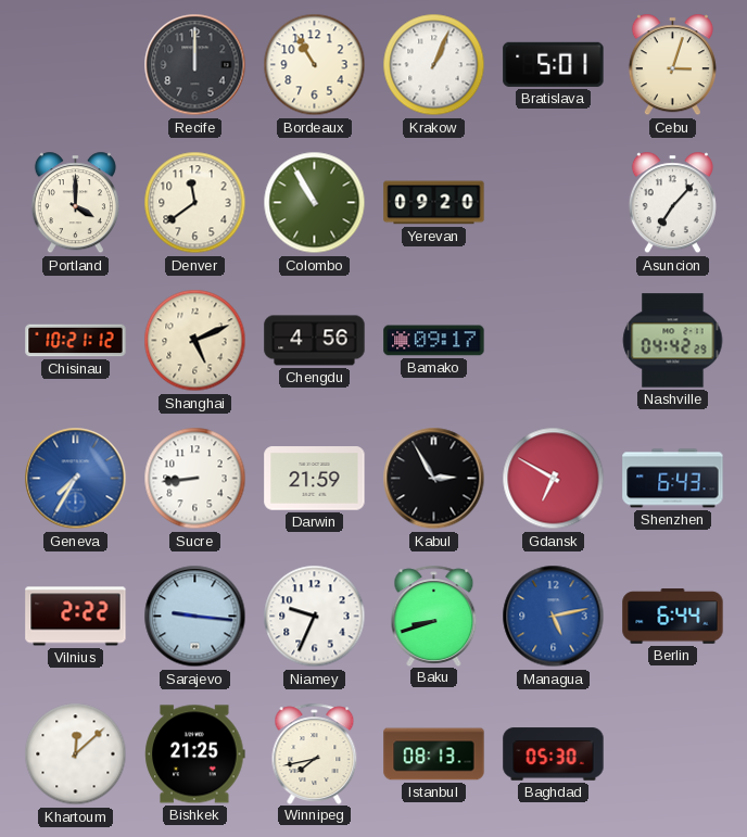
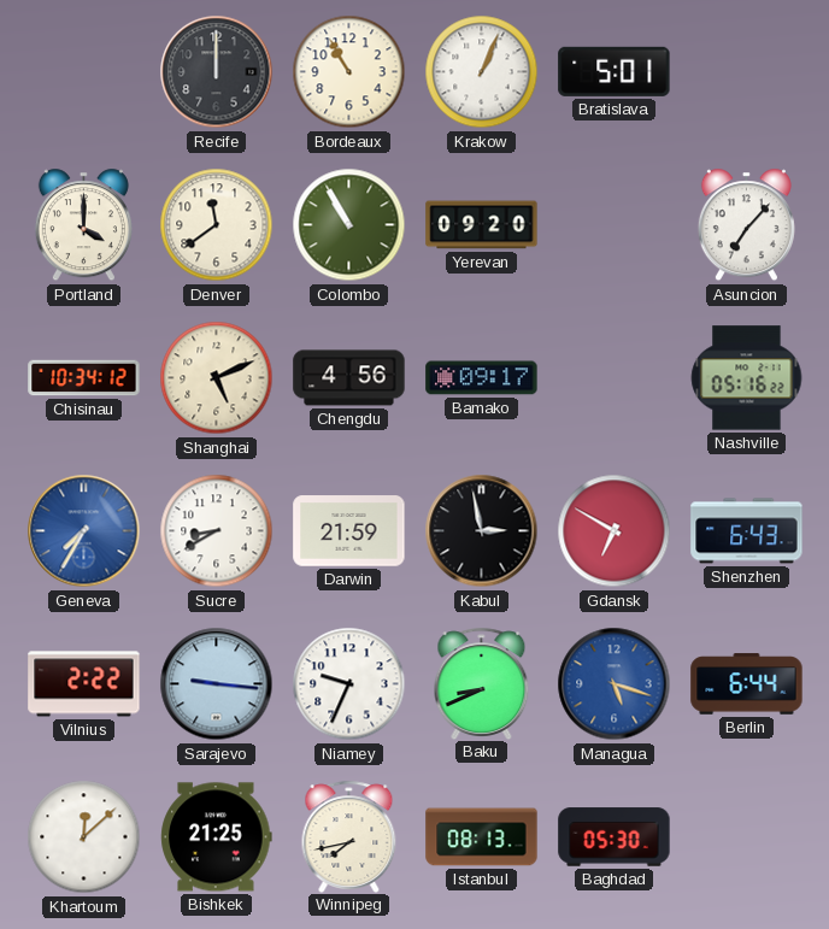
Cebu: 3:03 -> none
Chisinau: 10:21 -> 10:34
Nashville: 04:42 -> 05:16
Sucre: 8:44 -> 8:40
Kabul: 2:55 -> 2:58
Baku: 8:42 -> 8:41
Managua: 5:13 -> 5:18
